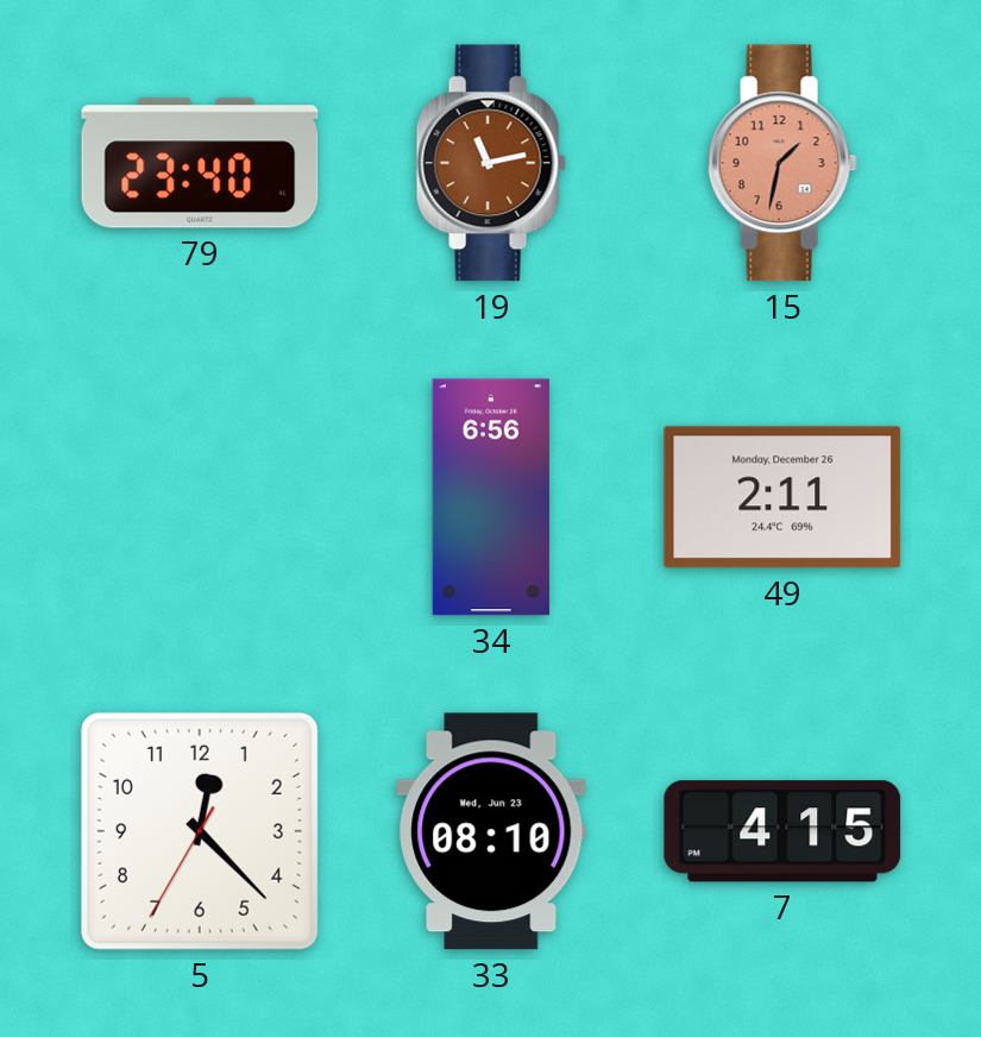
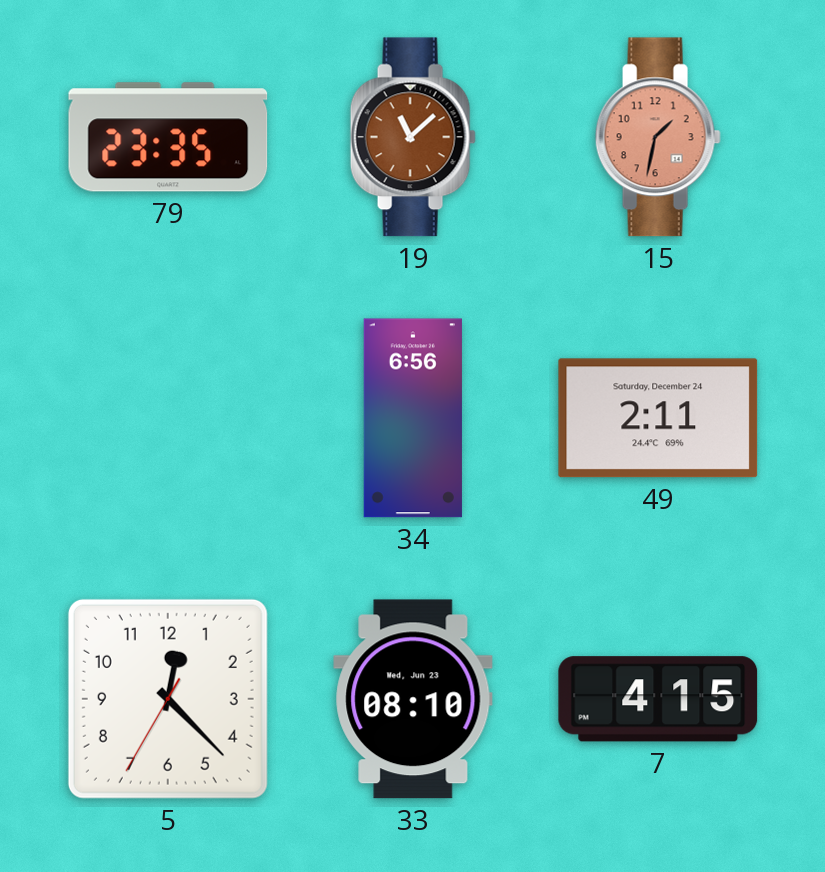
79: 23:40 -> 23:35
19: 11:13 -> 11:08
49 date: Monday, December 26 -> Saturday, December 24
